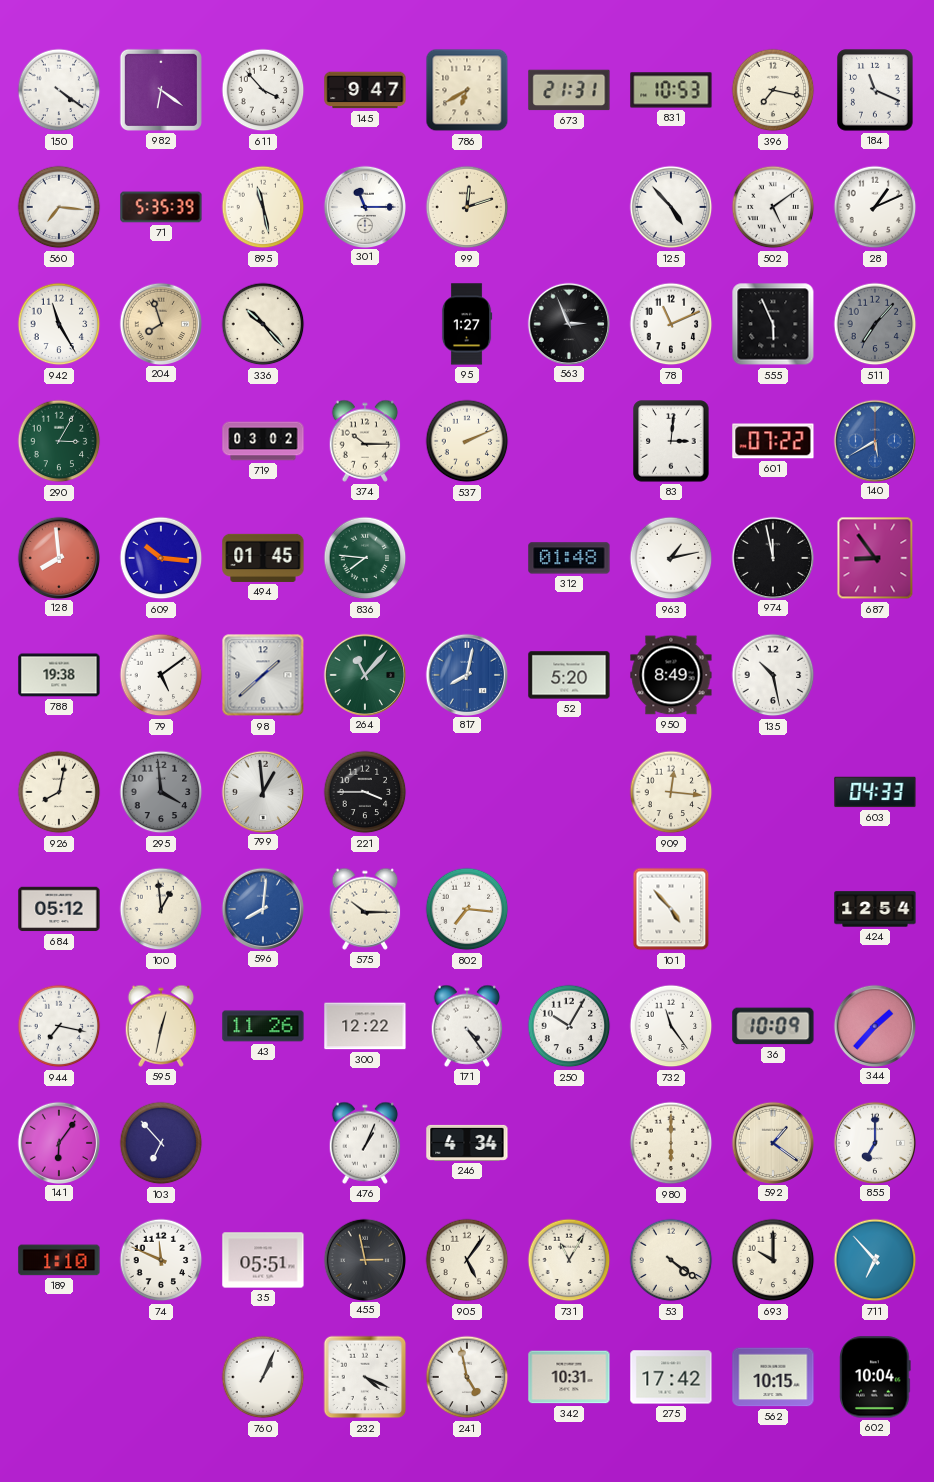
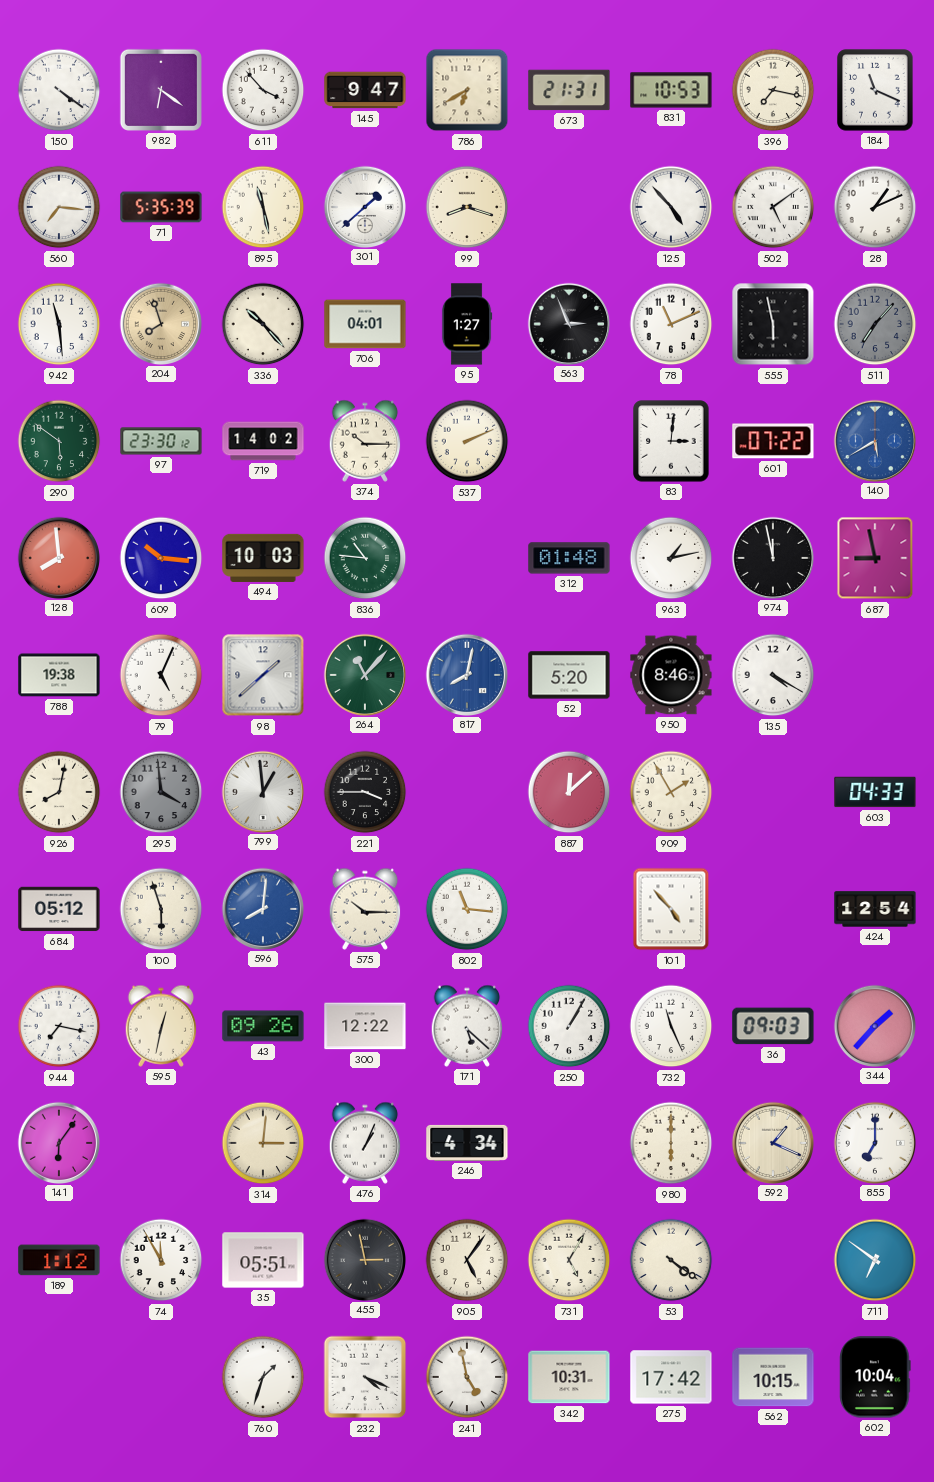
301: 11:15 -> 1:38
99: 12:12 -> 8:18
942: 11:25 -> 11:29
706: none -> 04:01
555: 5:56 -> 5:58
290: 3:05 -> 5:51
97: none -> 23:30
719: 03:02 -> 14:02
494: 01:45 -> 10:03
836: 7:46 -> 10:46
687: 8:54 -> 8:58
79: 5:09 -> 5:04
950: 8:49 -> 8:46
135: 10:28 -> 4:20
887: none -> 12:08
909: 12:16 -> 1:55
100: 12:59 -> 5:57
802: 7:16 -> 11:16
43: 11:26 -> 09:26
171: 4:24 -> 5:22
250: 10:05 -> 1:05
732: 11:24 -> 11:26
36: 10:09 -> 09:03
103: 6:53 -> none
314: none -> 3:01
592: 1:21 -> 1:19
189: 1:10 -> 1:12
74: 11:49 -> 11:55
731: 11:05 -> 5:05
693: 10:00 -> none
711: 6:53 -> 6:51
760: 1:04 -> 1:33
